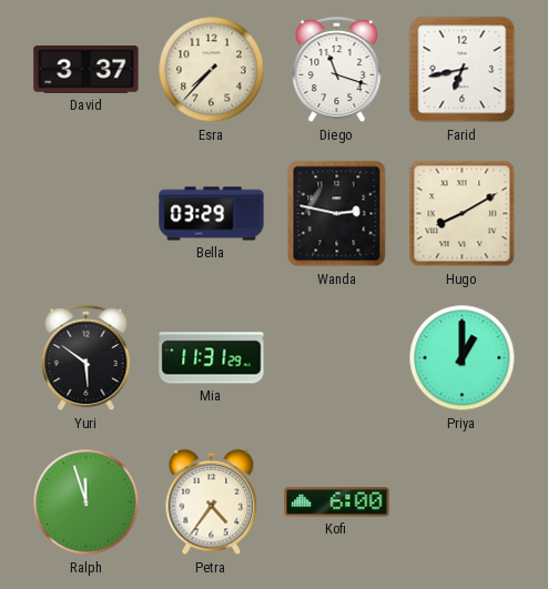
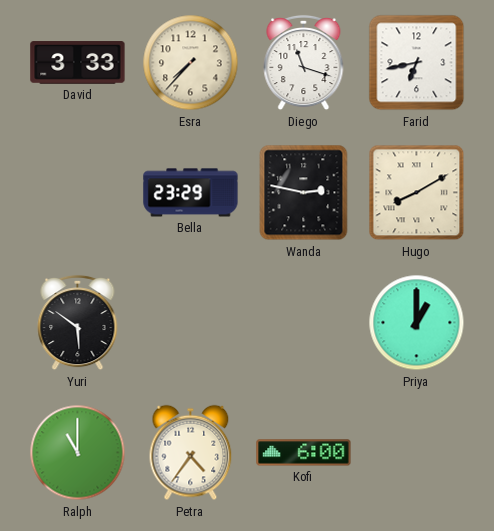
David: 3:37 -> 3:33
Bella: 03:29 -> 23:29
Mia: 11:31 -> none
Ralph: 11:57 -> 11:00
